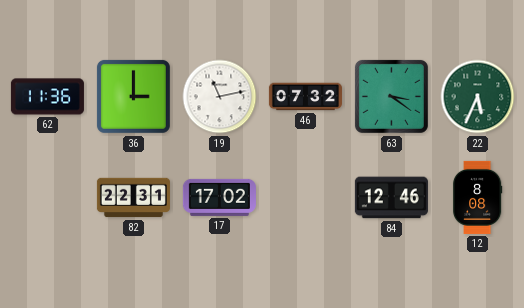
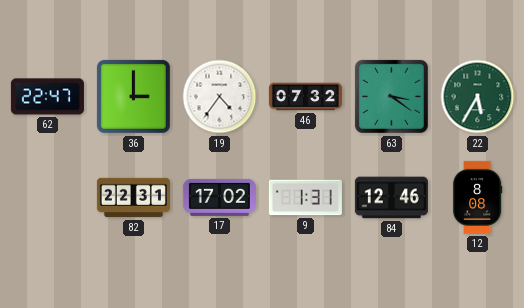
62: 11:36 -> 22:47
19: 11:13 -> 4:36
22: 5:34 -> 5:35
9: none -> 1:31
